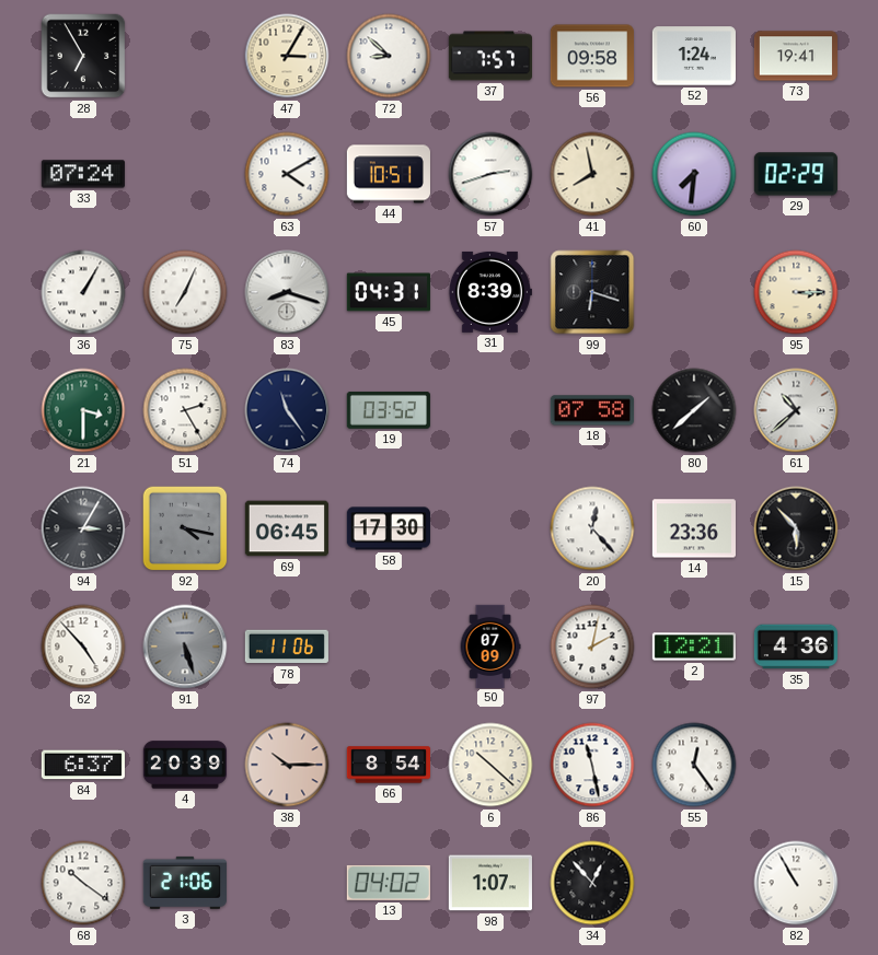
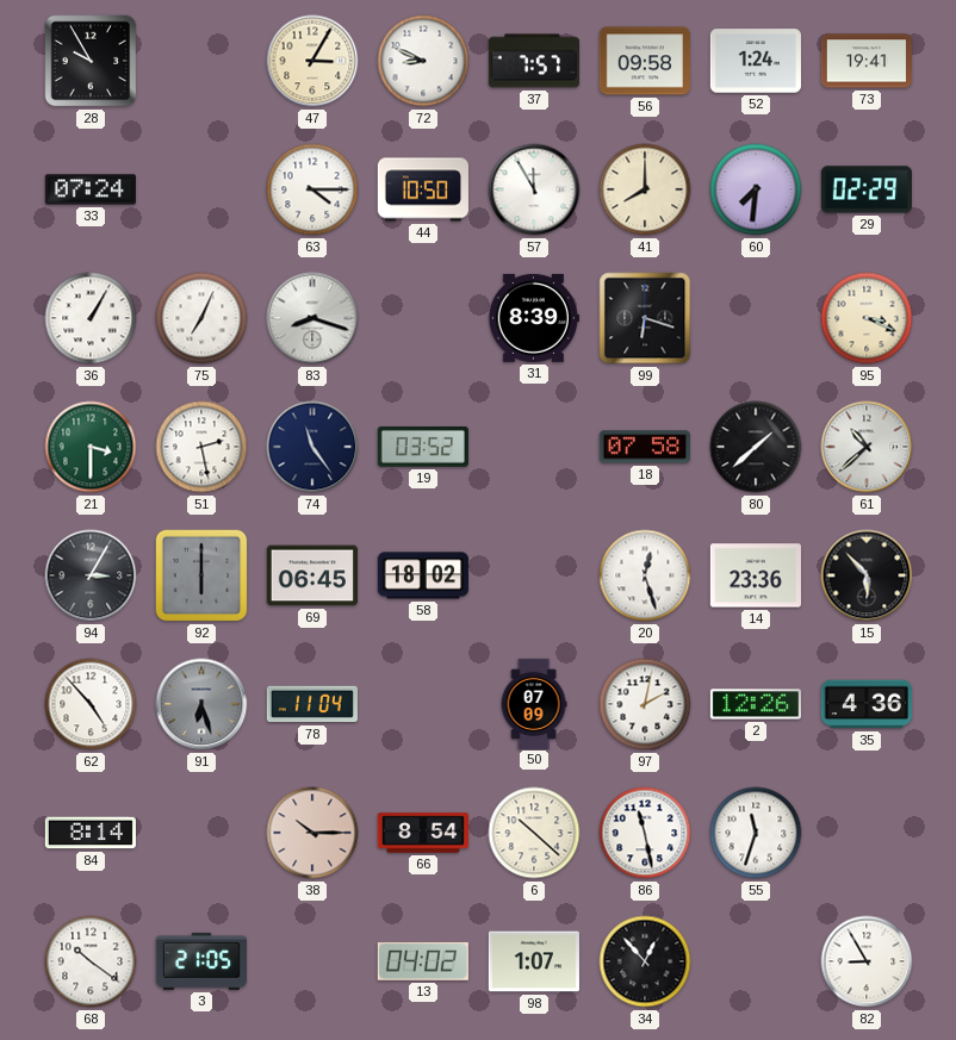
28: 6:55 -> 9:55
72: 8:52 -> 8:49
63: 4:10 -> 4:15
44: 10:51 -> 10:50
57: 2:42 -> 11:55
41: 7:58 -> 8:00
45: 04:31 -> none
95: 3:15 -> 3:19
51: 2:25 -> 2:28
92: 4:17 -> 6:00
58: 17:30 -> 18:02
20: 12:23 -> 12:27
91: 5:27 -> 6:27
78: 11:06 -> 11:04
2: 12:21 -> 12:26
84: 6:37 -> 8:14
4: 20:39 -> none
55: 12:24 -> 11:33
3: 21:06 -> 21:05
82: 10:55 -> 8:55
